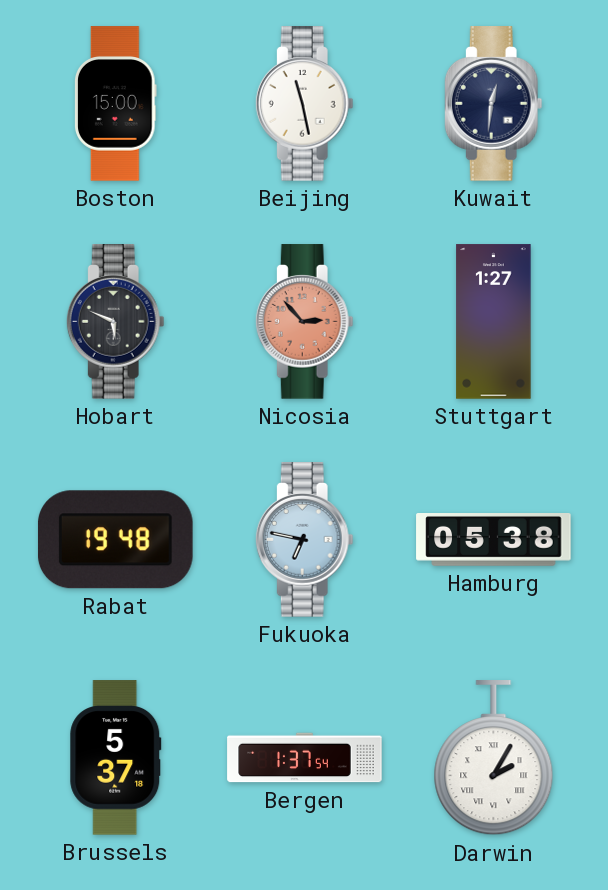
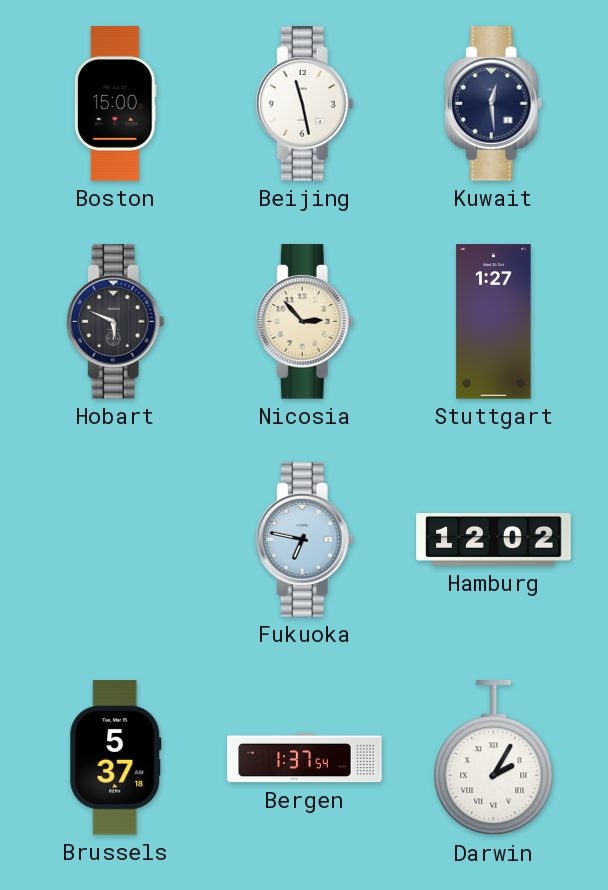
Kuwait: 12:31 -> 12:29
Nicosia dial: salmon -> cream
Rabat: 19:48 -> none
Hamburg: 05:38 -> 12:02
